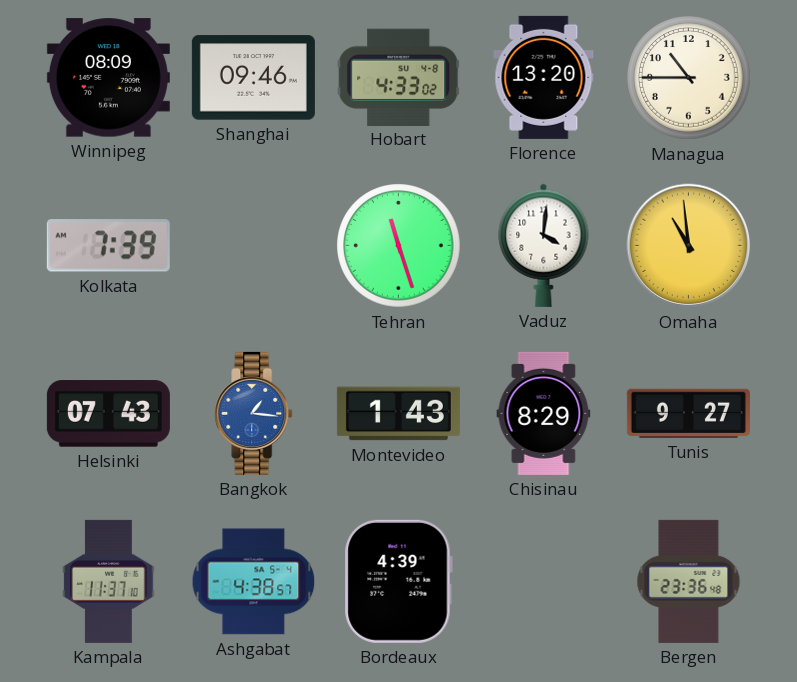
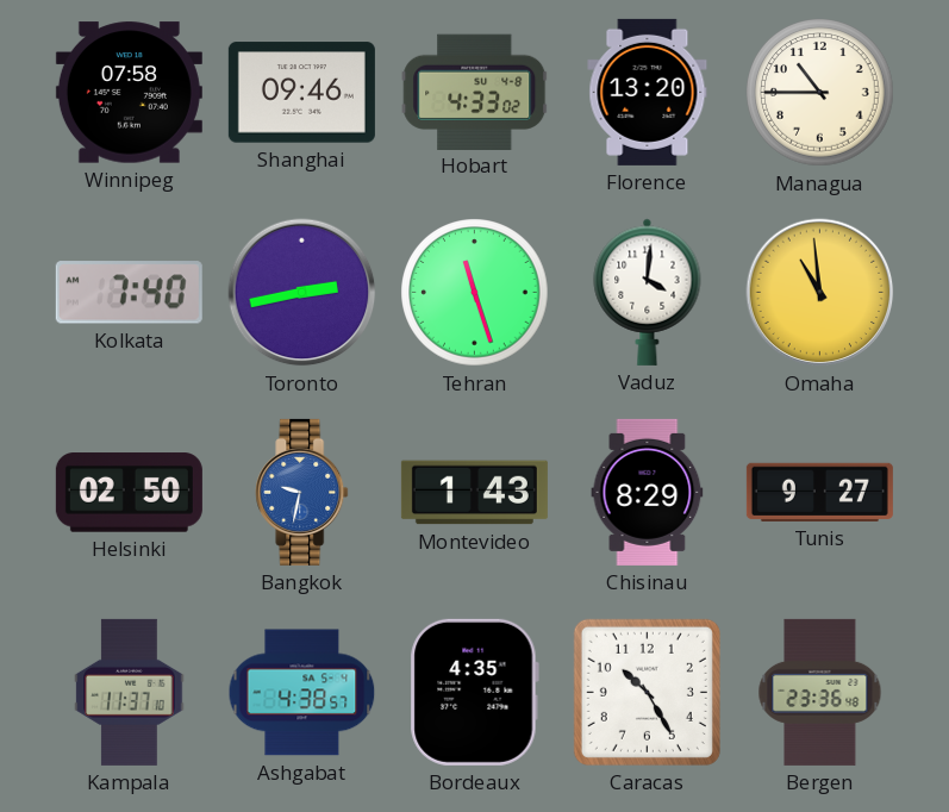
Winnipeg: 08:09 -> 07:58
Kolkata: 7:39 -> 7:40
Toronto: none -> 2:43
Helsinki: 07:43 -> 02:50
Bangkok: 1:16 -> 9:32
Bordeaux: 4:39 -> 4:35
Caracas: none -> 10:25
